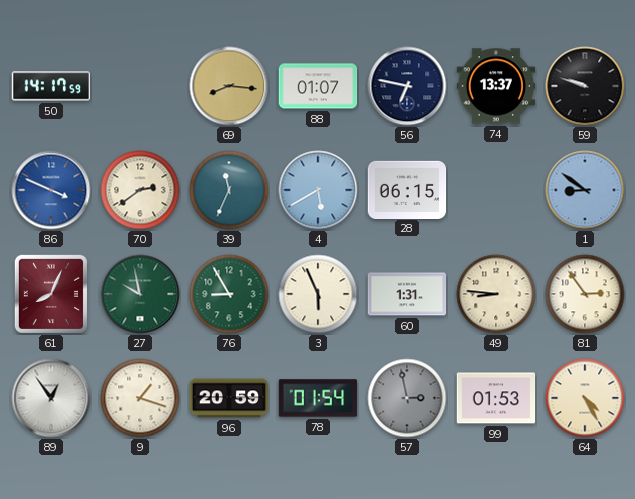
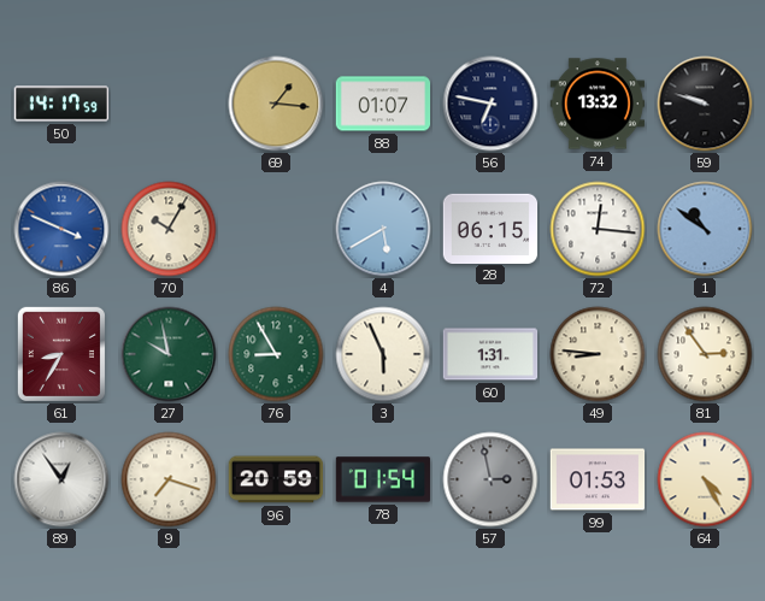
69: 8:16 -> 1:16
74: 13:37 -> 13:32
70: 2:39 -> 10:05
39: 11:34 -> none
72: none -> 12:16
1: 8:51 -> 10:51
61: 8:04 -> 8:35
9: 1:18 -> 7:18
